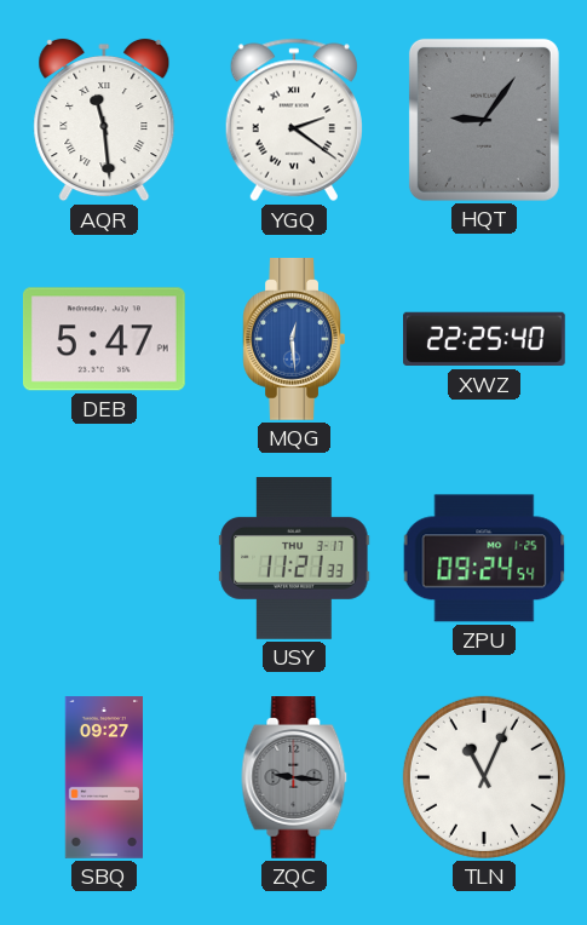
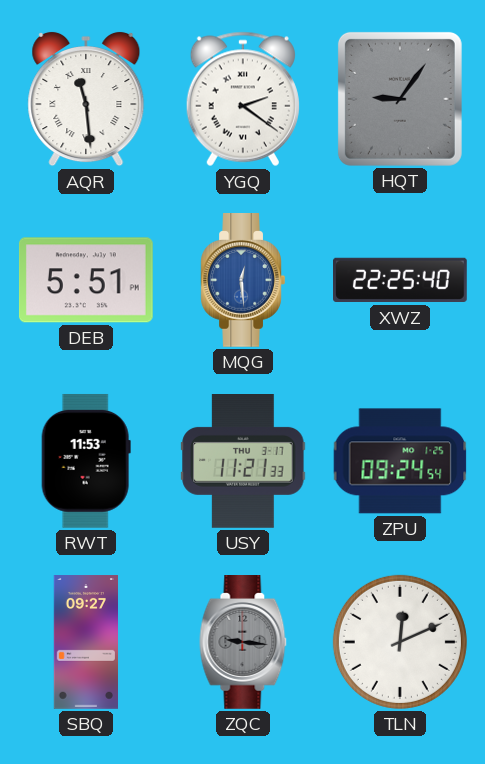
DEB: 5:47 -> 5:51
RWT: none -> 11:53
TLN: 11:04 -> 12:11
